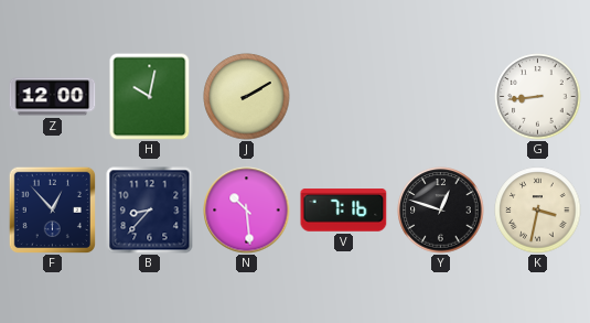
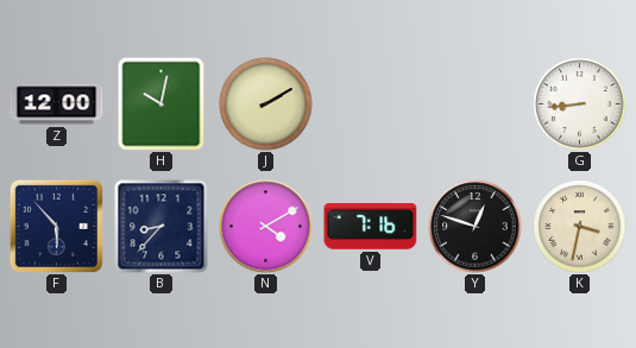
F: 12:53 -> 5:53
N: 10:29 -> 4:10
